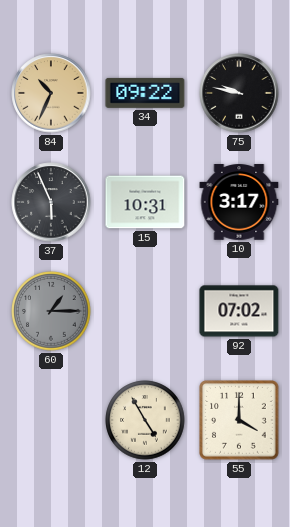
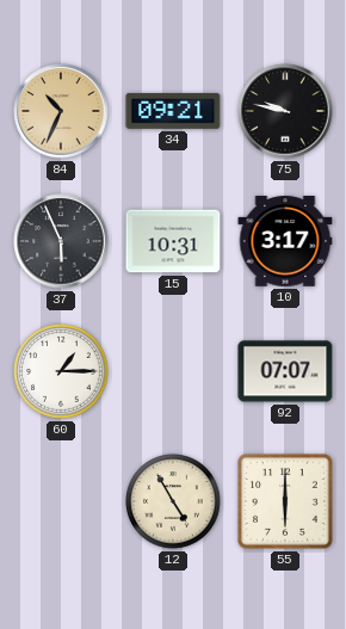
34: 09:22 -> 09:21
60 dial: grey -> white
92: 07:02 -> 07:07
55: 4:00 -> 6:00
